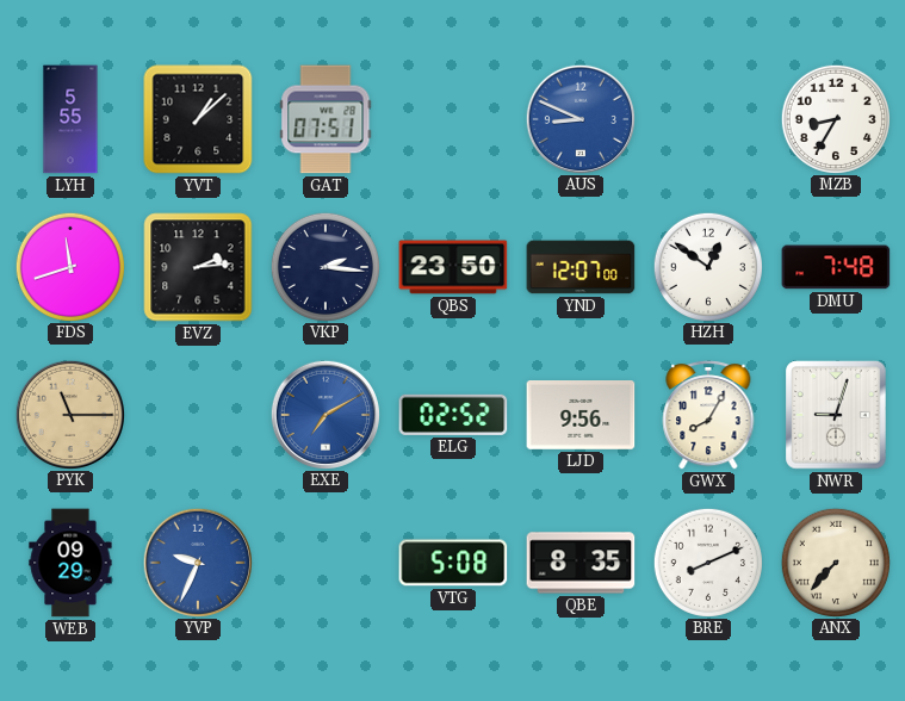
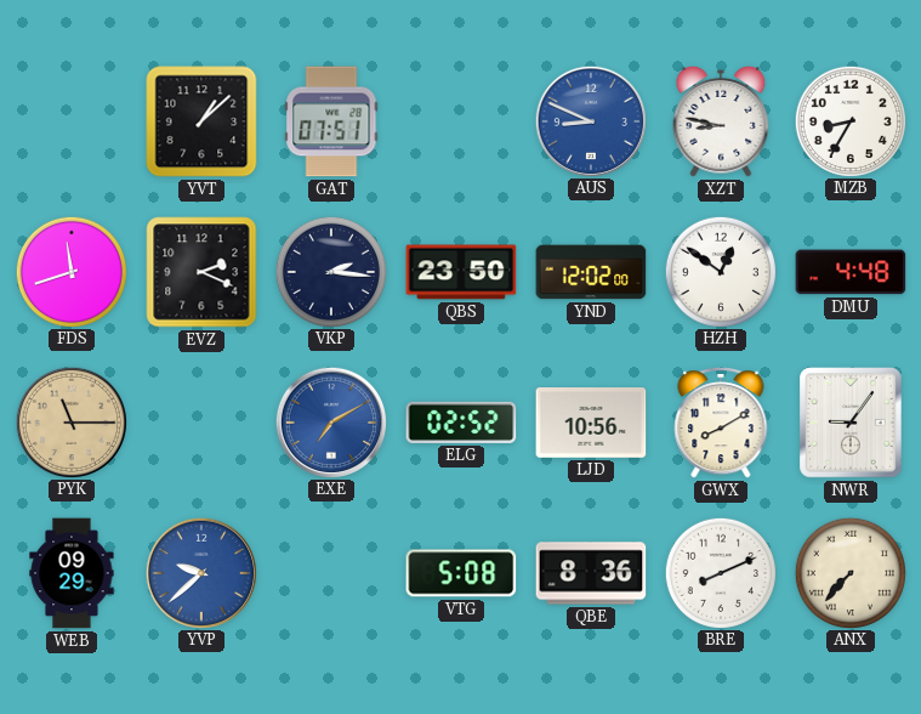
LYH: 5:55 -> none
XZT: none -> 8:47
EVZ: 2:14 -> 2:19
YND: 12:07 -> 12:02
DMU: 7:48 -> 4:48
LJD: 9:56 -> 10:56
GWX: 8:05 -> 8:10
NWR: 9:03 -> 9:06
YVP: 9:34 -> 9:38
QBE: 8:35 -> 8:36
